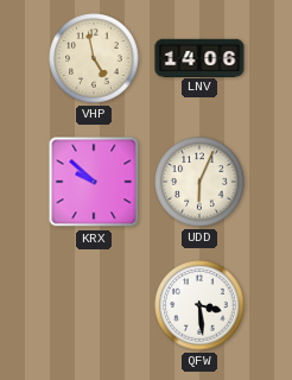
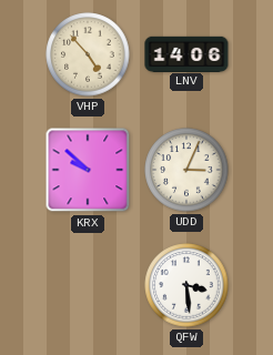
VHP: 4:58 -> 4:53
UDD: 6:04 -> 3:04
